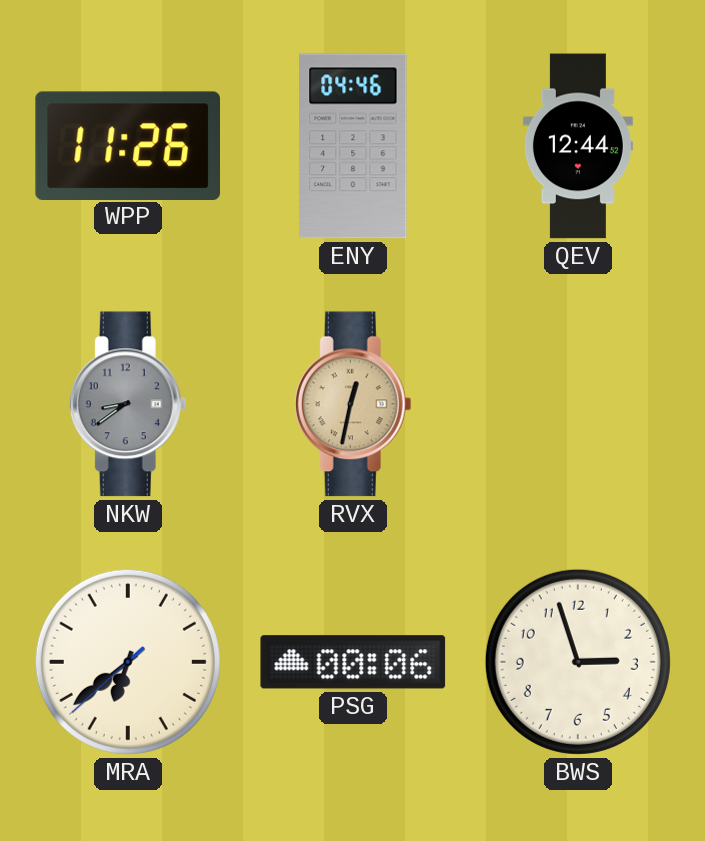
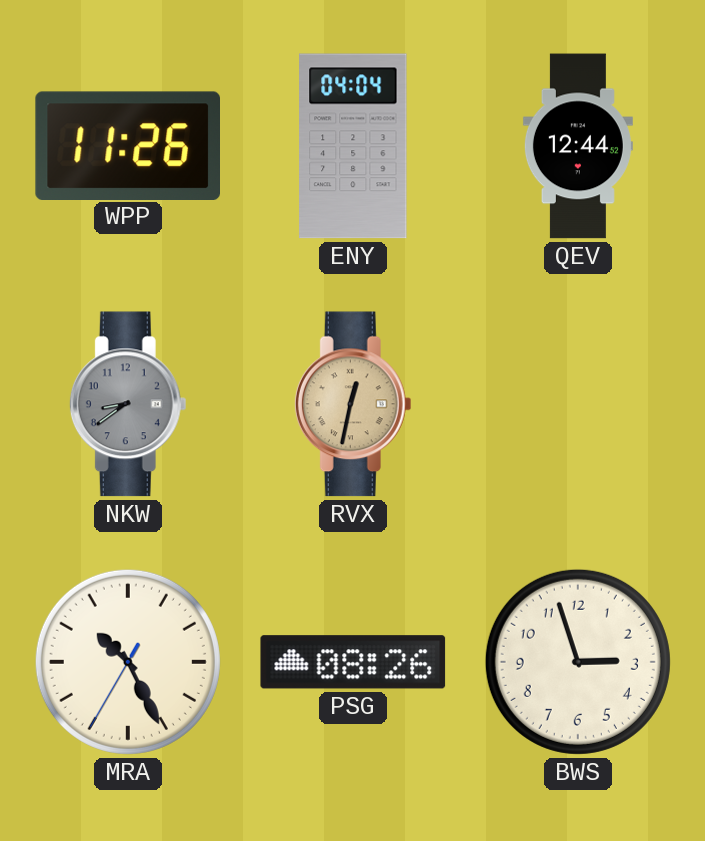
ENY: 04:46 -> 04:04
MRA: 6:38 -> 10:25
PSG: 00:06 -> 08:26
